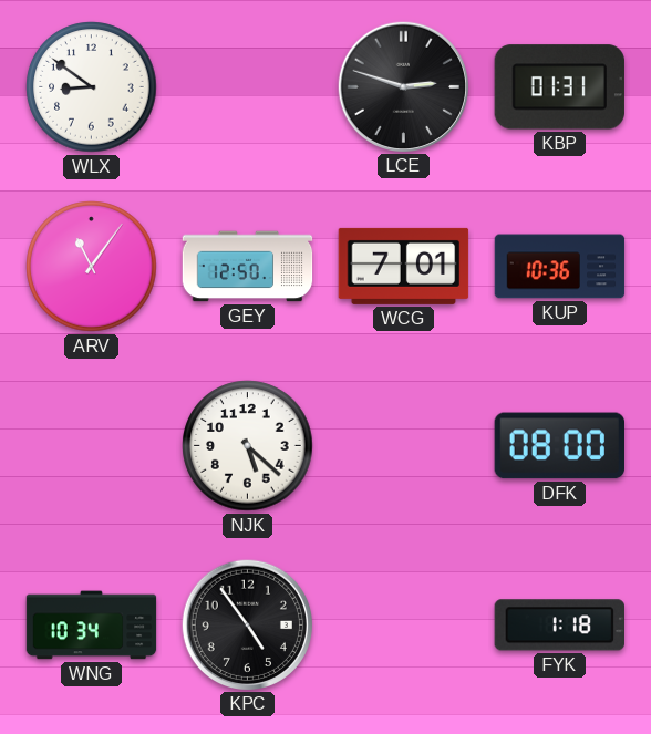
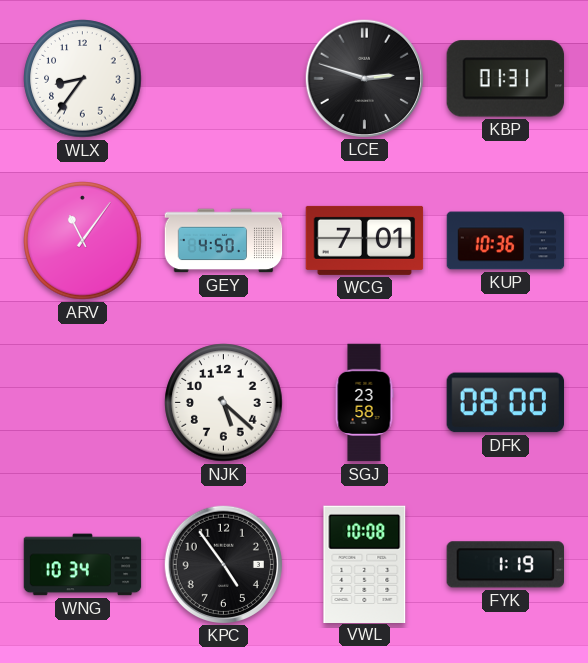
WLX: 8:51 -> 8:36
GEY: 12:50 -> 4:50
SGJ: none -> 23:58
VWL: none -> 10:08
FYK: 1:18 -> 1:19
